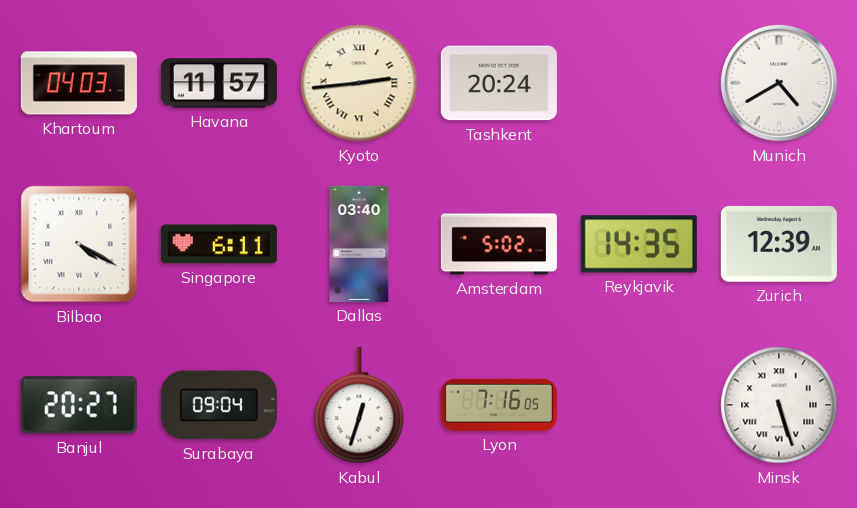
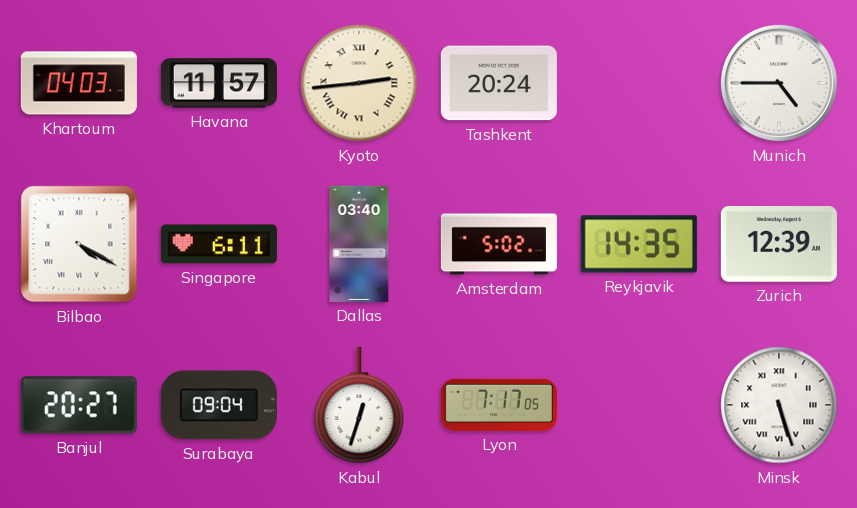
Munich: 4:40 -> 4:45
Lyon: 7:16 -> 7:17
